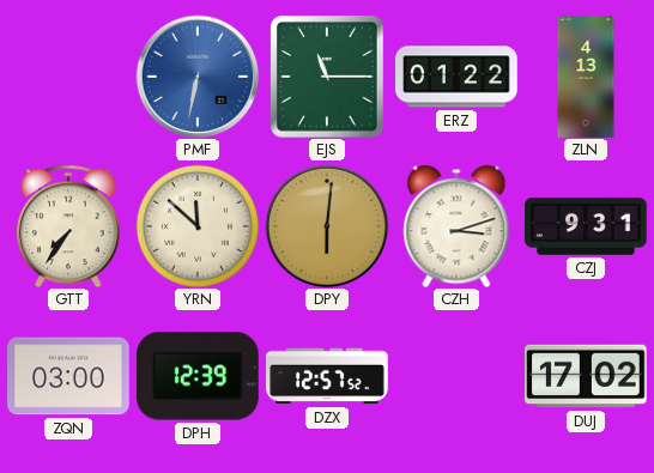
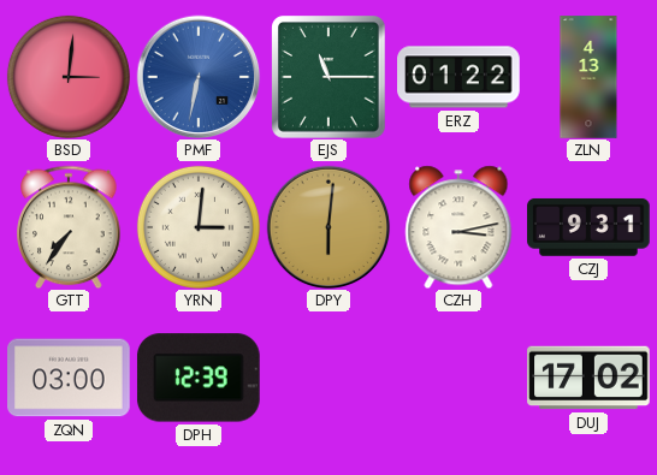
BSD: none -> 3:01
YRN: 11:52 -> 3:01
CZH: 3:12 -> 3:13
DZX: 12:57 -> none
